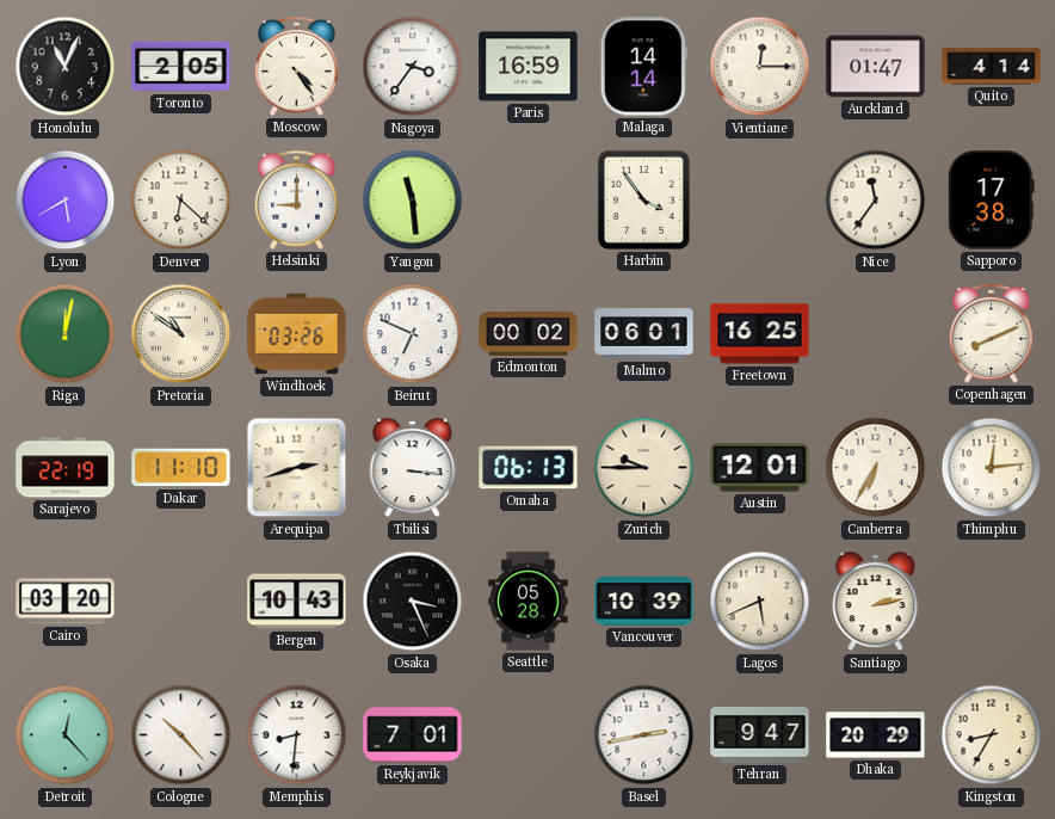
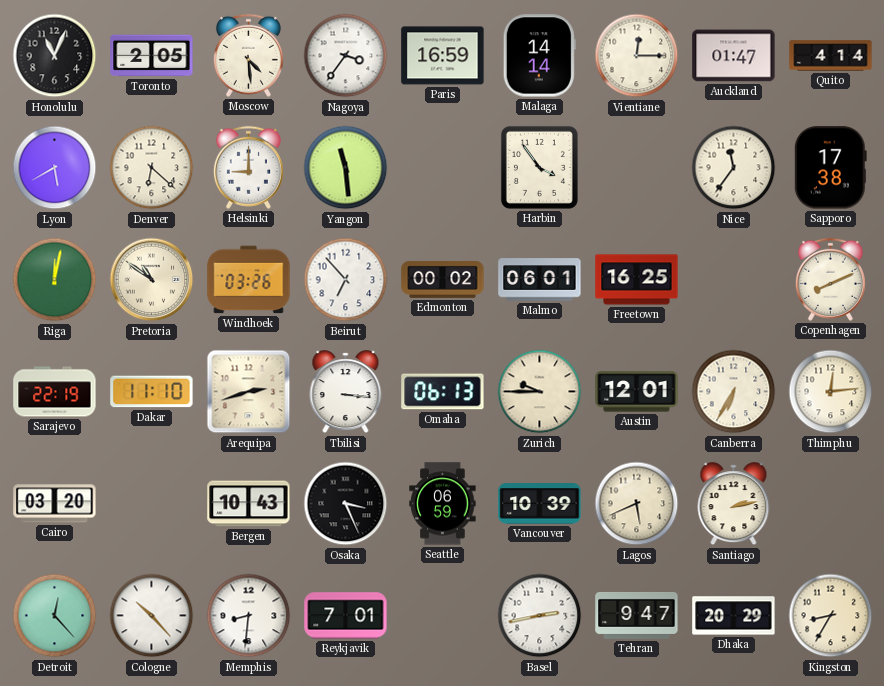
Moscow: 4:24 -> 4:29
Beirut: 6:49 -> 6:53
Seattle: 05:28 -> 06:59
